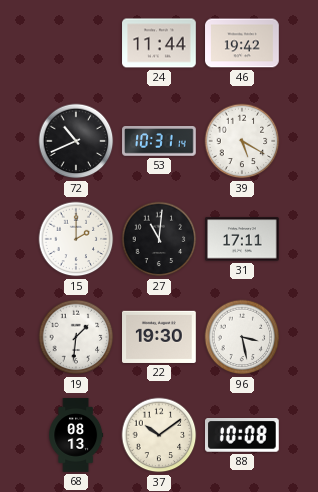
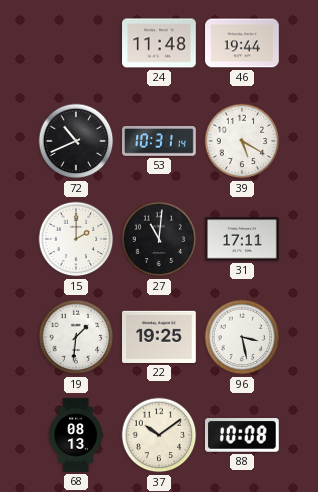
24: 11:44 -> 11:48
46: 19:42 -> 19:44
22: 19:30 -> 19:25
